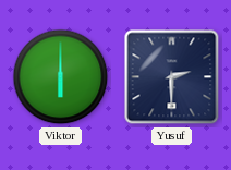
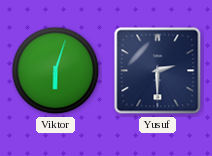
Viktor: 6:00 -> 6:03
